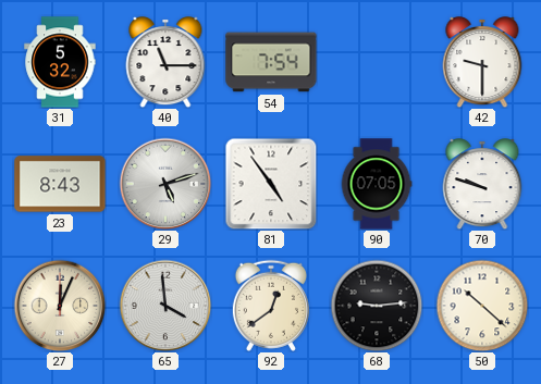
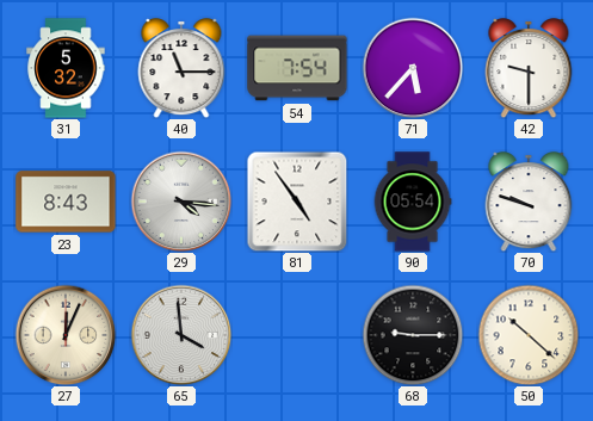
71: none -> 5:37
29: 5:12 -> 4:16
90: 07:05 -> 05:54
92: 12:39 -> none
68: 9:14 -> 9:15
